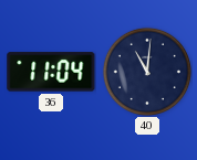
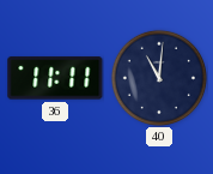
36: 11:04 -> 11:11
